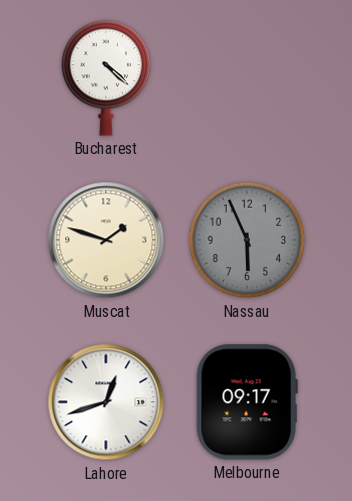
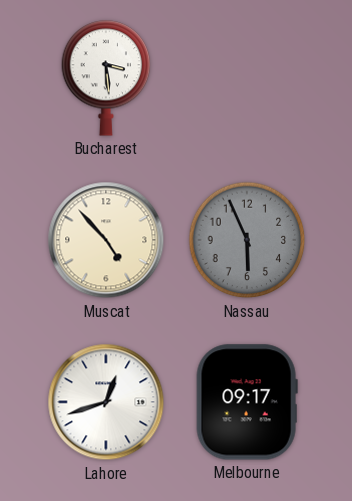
Bucharest: 4:22 -> 3:29
Muscat: 1:48 -> 4:53
